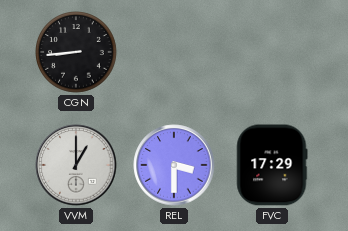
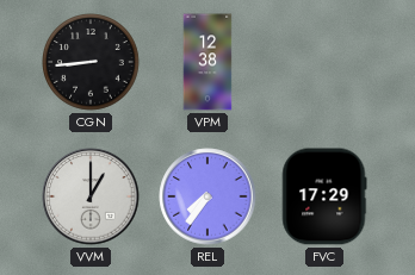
VPM: none -> 12:38
REL: 3:30 -> 7:36
